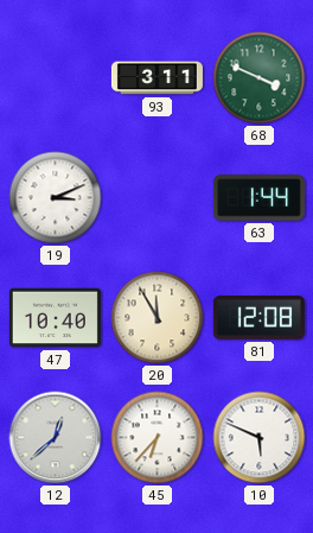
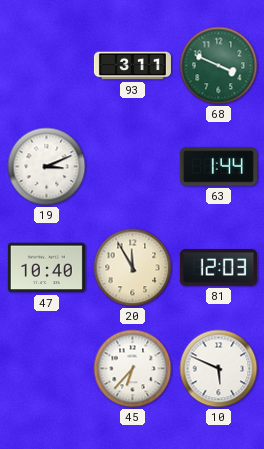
81: 12:08 -> 12:03
12: 12:38 -> none
